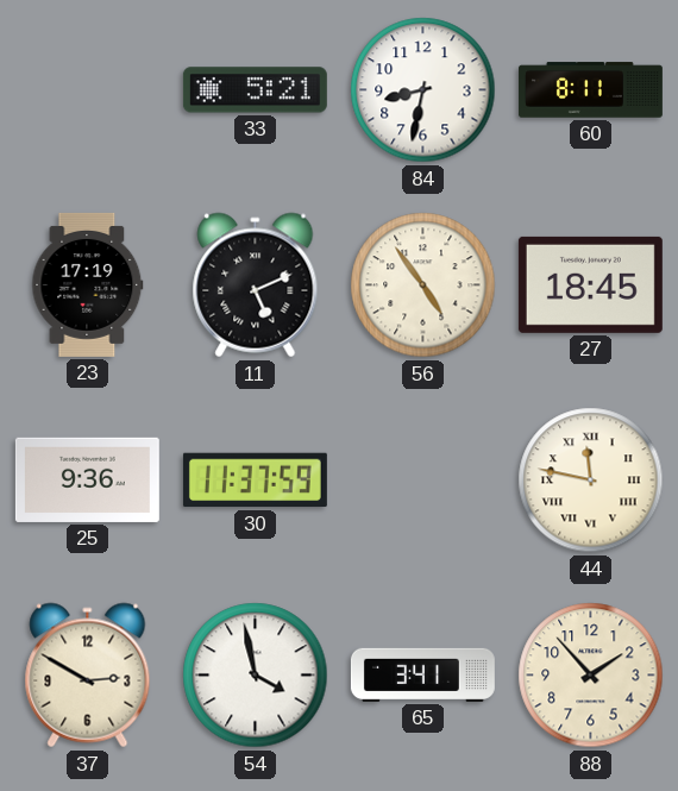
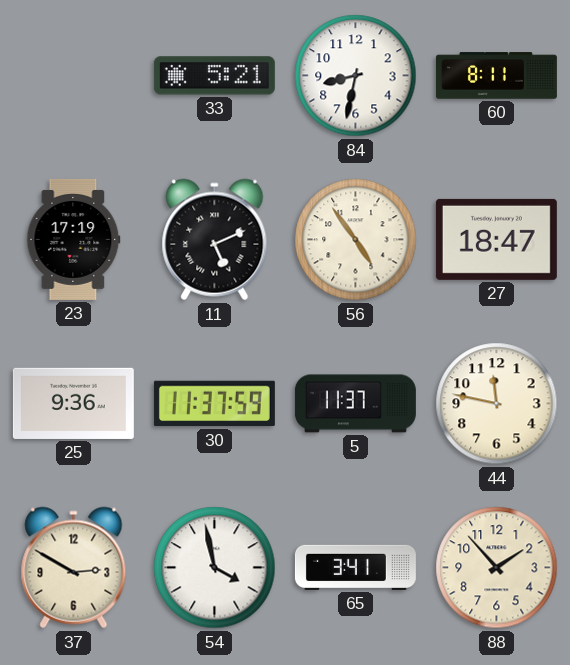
27: 18:45 -> 18:47
5: none -> 11:37
44 numerals: Roman -> Arabic
